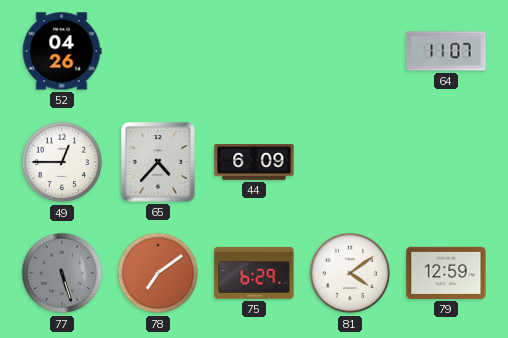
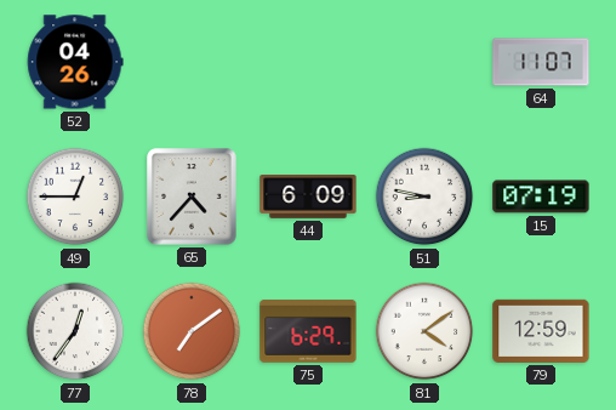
51: none -> 8:47
15: none -> 07:19
77: 5:27 -> 12:36
77 dial: grey -> white
